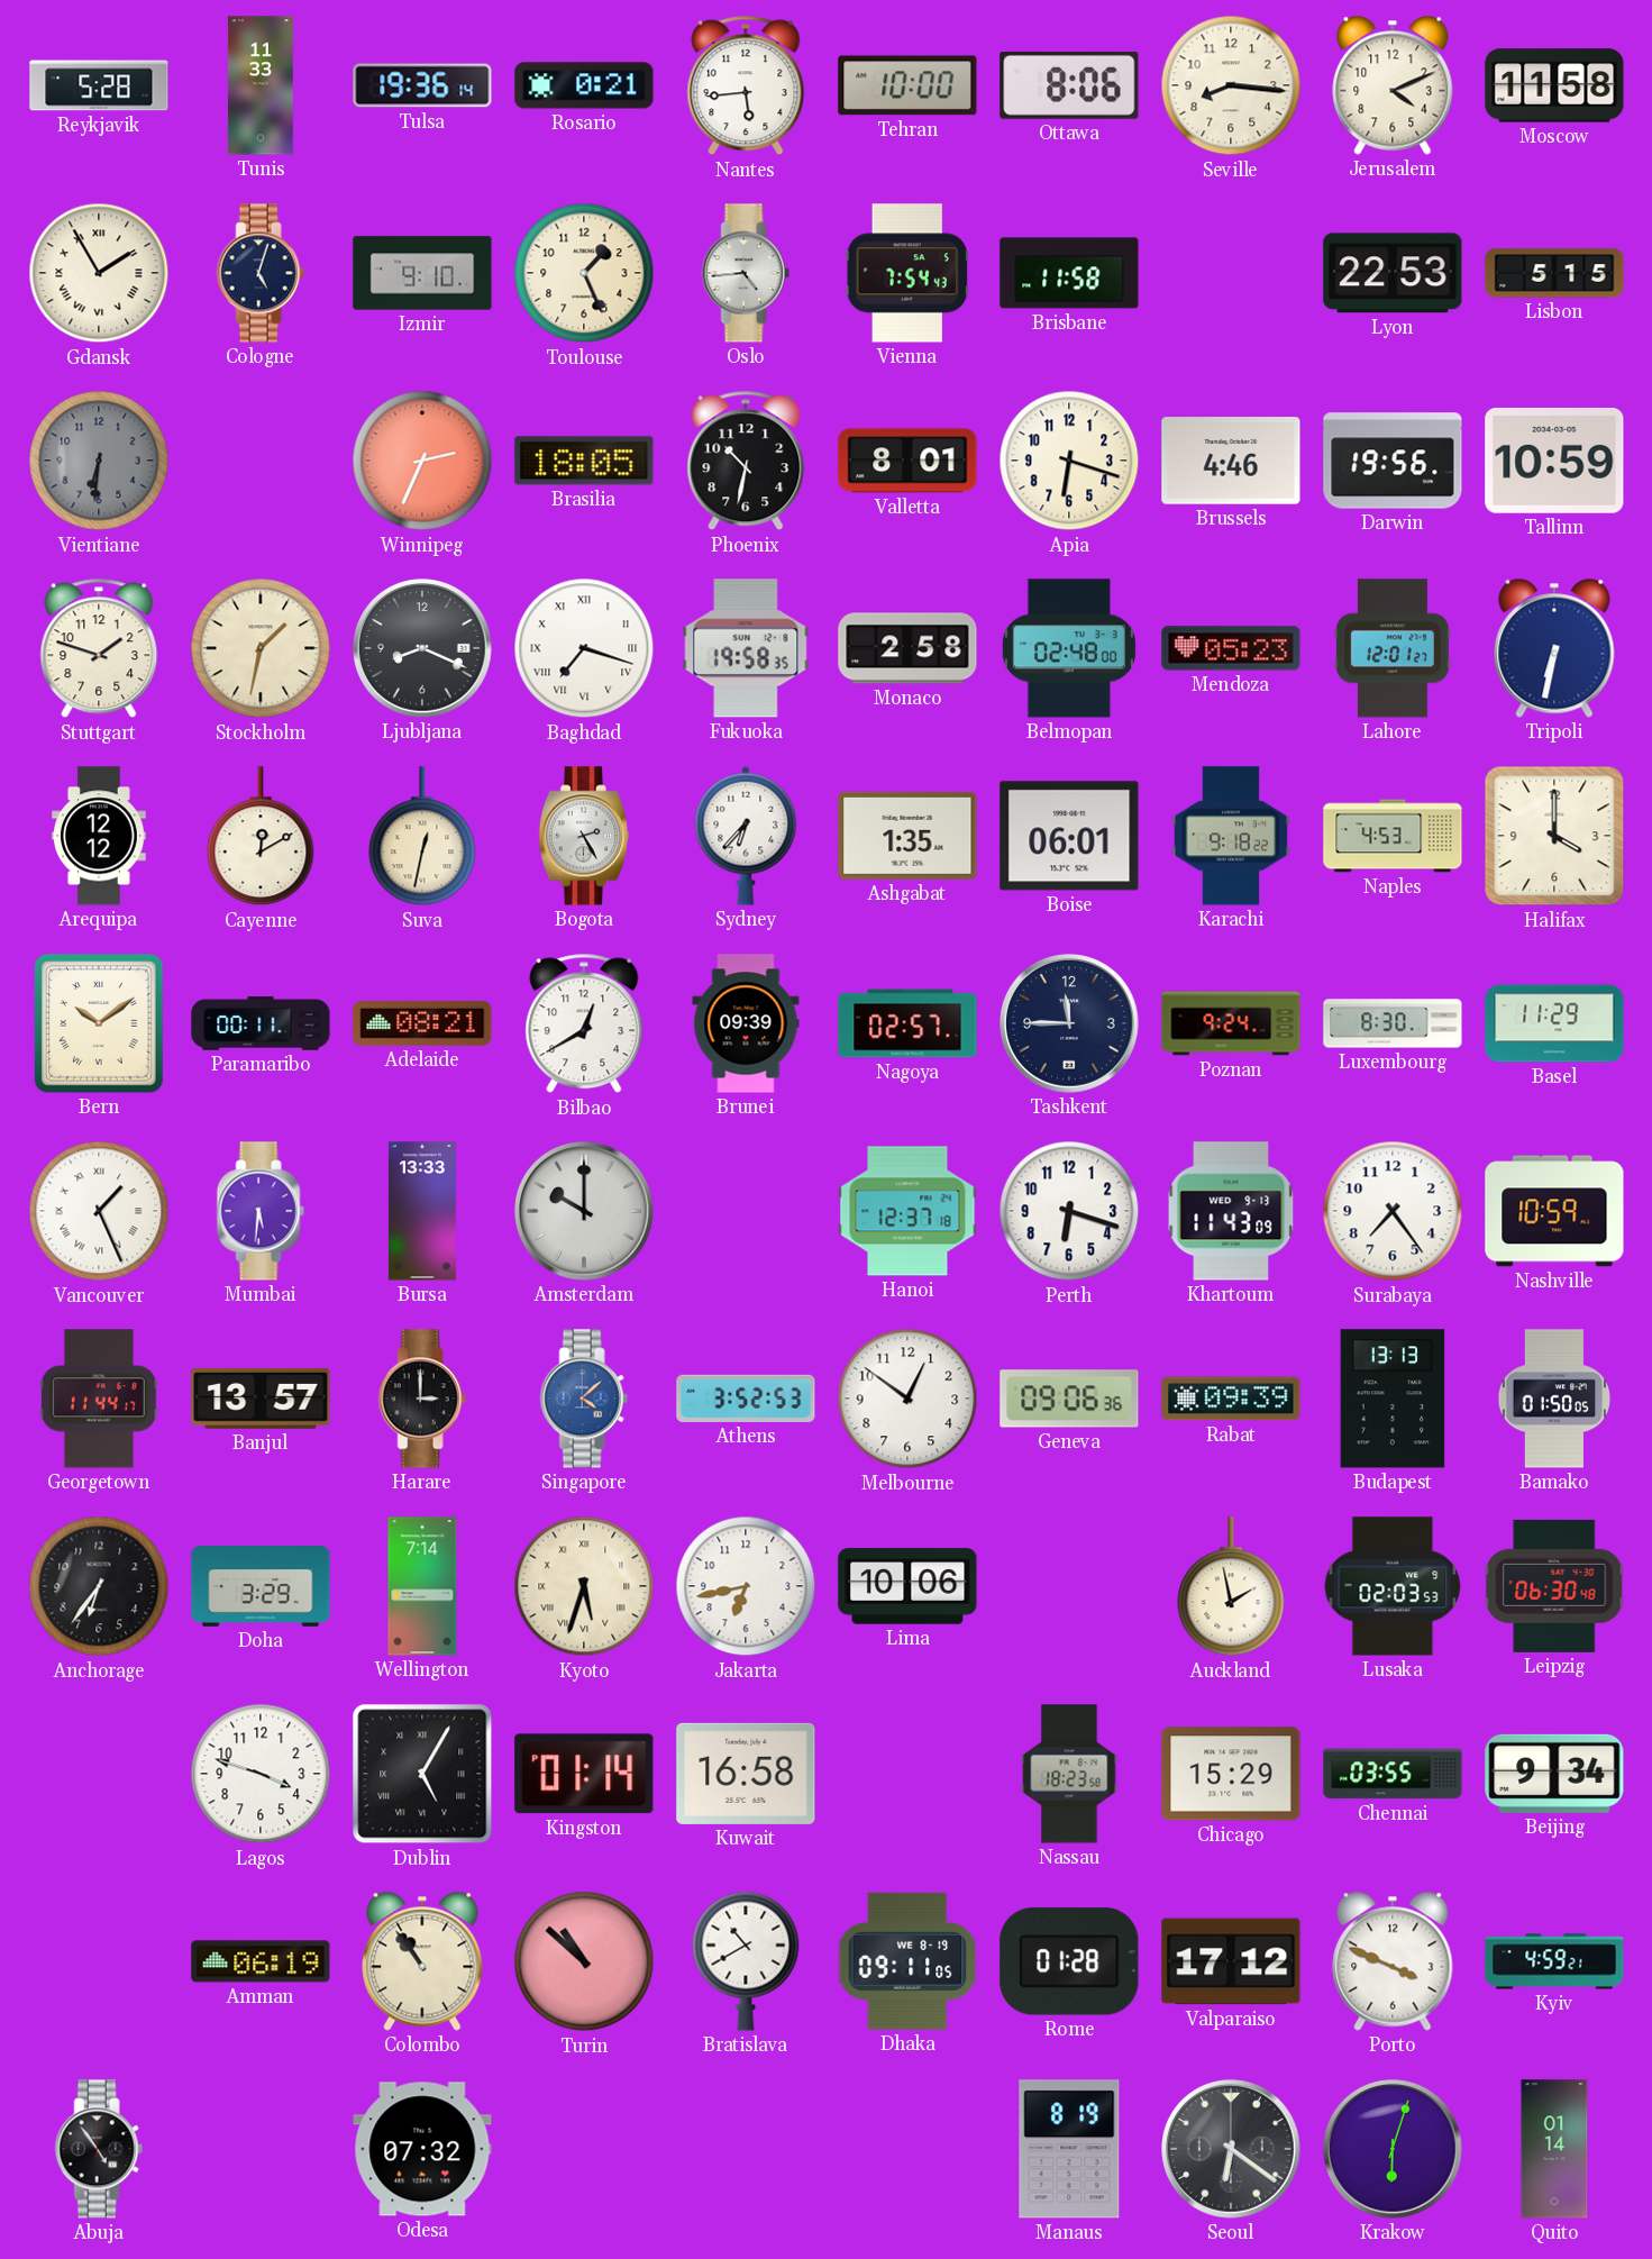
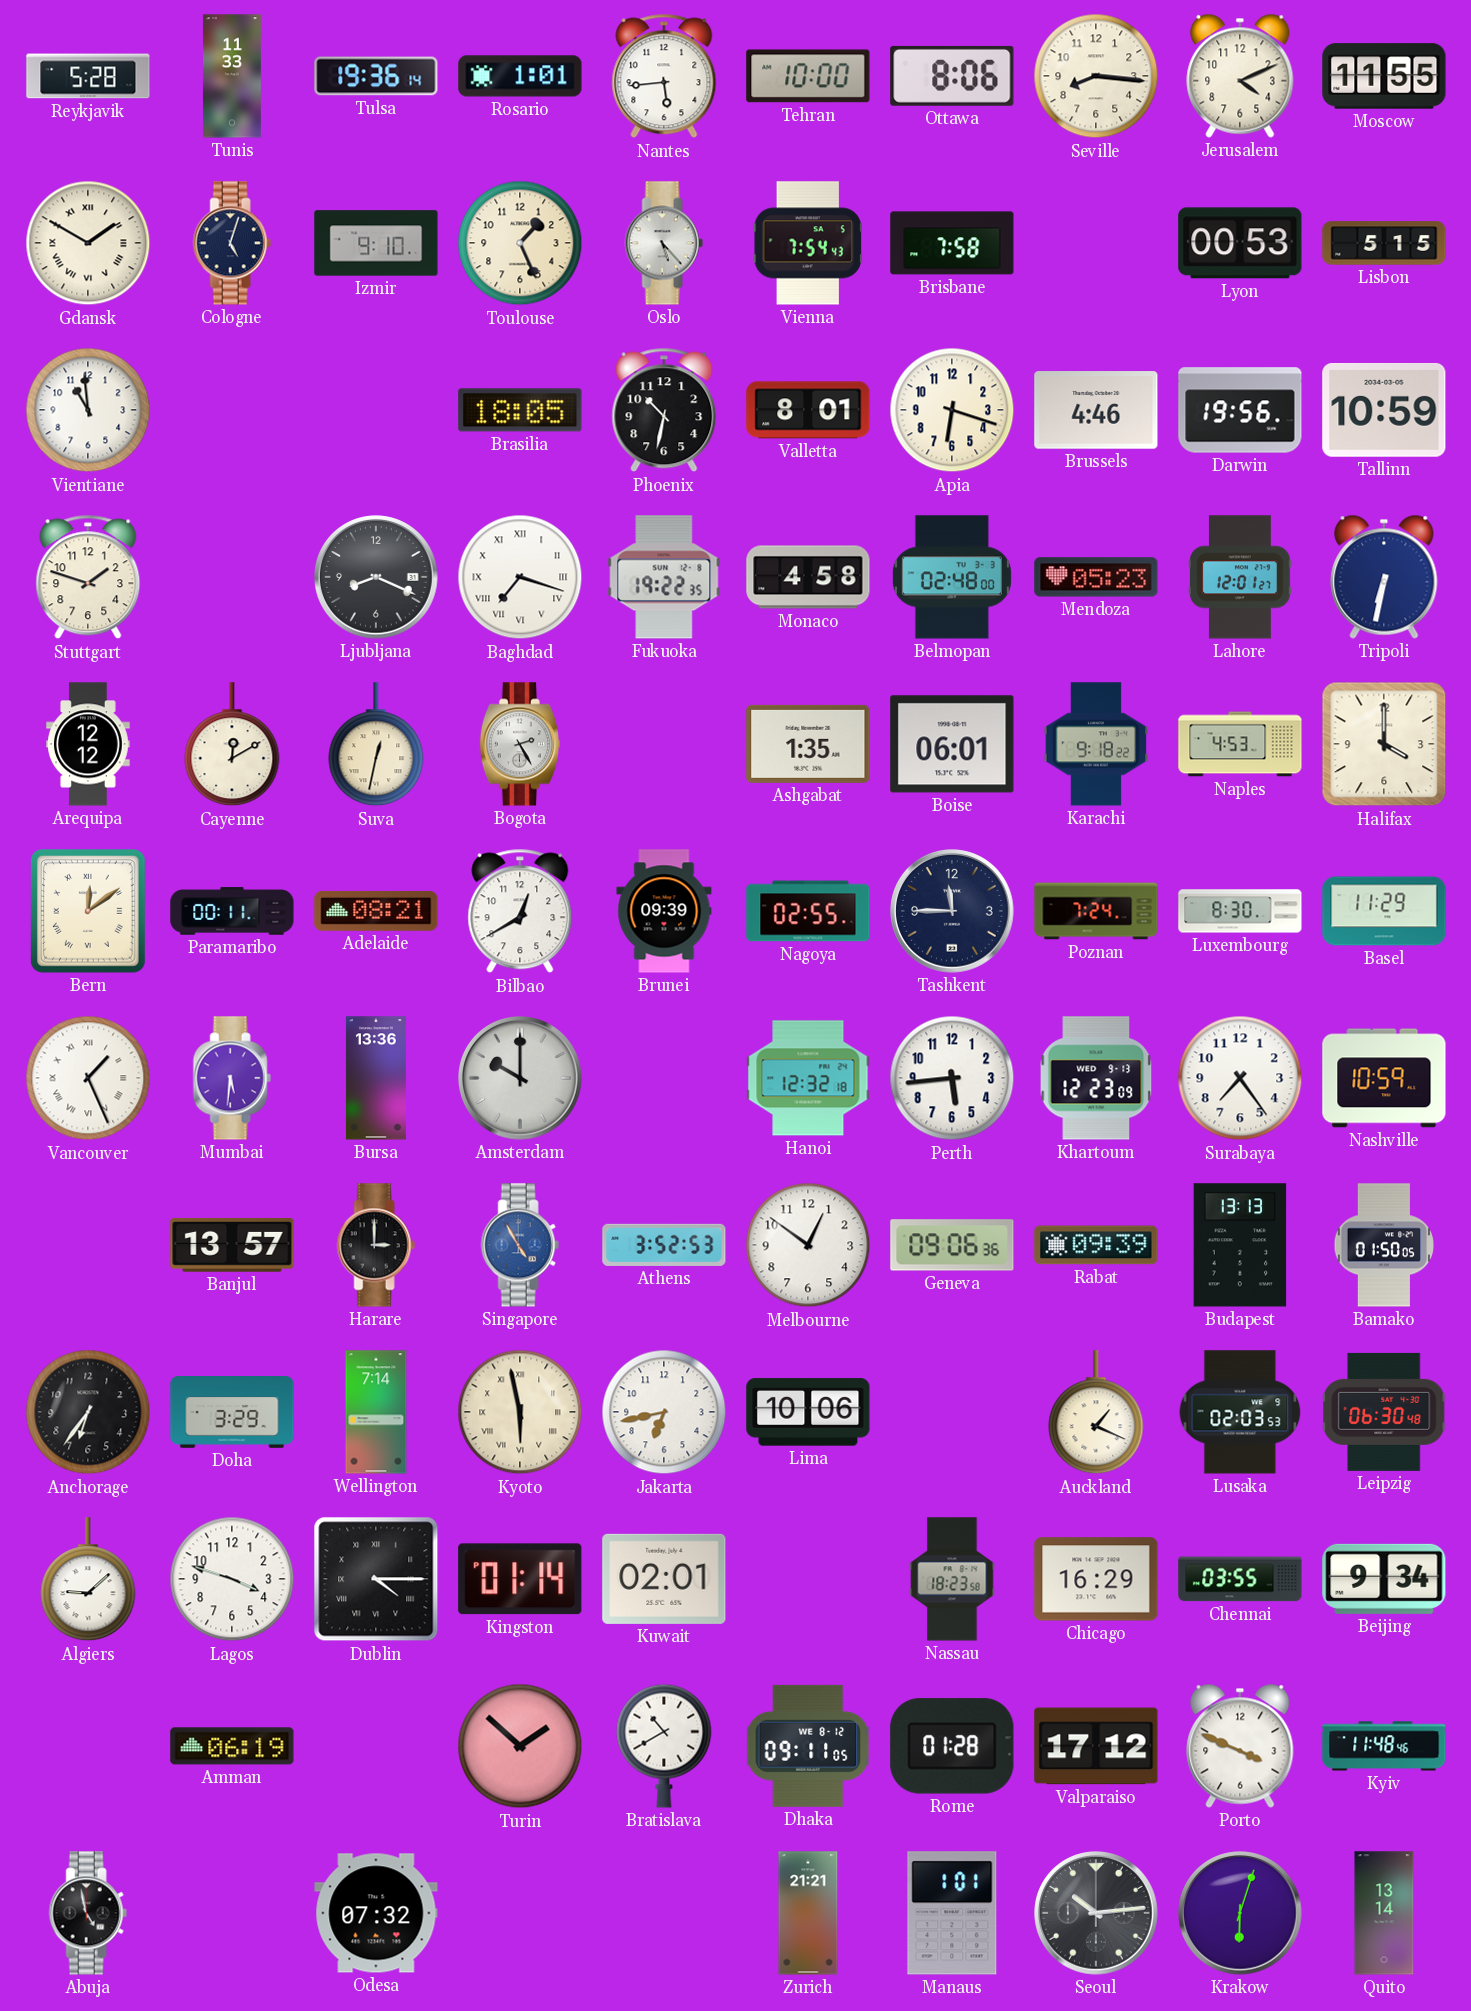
Rosario: 0:21 -> 1:01
Moscow: 11:58 -> 11:55
Gdansk: 1:55 -> 1:50
Oslo: 4:44 -> 5:23
Brisbane: 11:58 -> 7:58
Lyon: 22:53 -> 00:53
Vientiane: 6:31 -> 10:59
Vientiane dial: grey -> white
Winnipeg: 2:34 -> none
Stockholm: 1:32 -> none
Fukuoka: 19:58 -> 19:22
Monaco: 2:58 -> 4:58
Sydney: 6:37 -> none
Bern: 10:09 -> 12:09
Nagoya: 02:57 -> 02:55
Poznan: 9:24 -> 7:24
Bursa: 13:33 -> 13:36
Hanoi: 12:37 -> 12:32
Perth: 6:18 -> 5:44
Khartoum: 11:43 -> 12:23
Georgetown: 11:44 -> none
Singapore: 4:08 -> 4:55
Kyoto: 5:33 -> 5:58
Auckland: 1:58 -> 1:19
Algiers: none -> 9:08
Dublin: 5:05 -> 4:15
Kuwait: 16:58 -> 02:01
Chicago: 15:29 -> 16:29
Colombo: 10:54 -> none
Turin: 10:52 -> 1:52
Dhaka date: WE 8-19 -> WE 8-12
Kyiv: 4:59 -> 11:48
Abuja: 4:54 -> 4:58
Zurich: none -> 21:21
Manaus: 8:19 -> 1:01
Seoul: 6:21 -> 10:14
Quito: 01:14 -> 13:14
